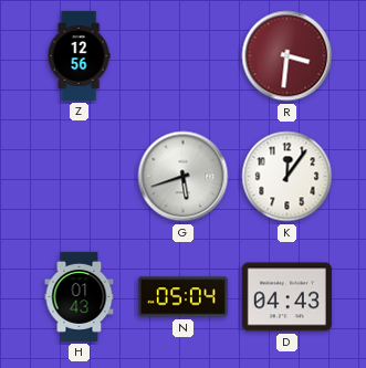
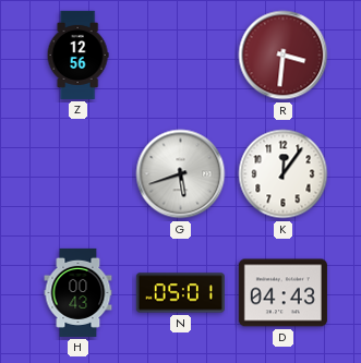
H: 01:43 -> 00:43
N: 05:04 -> 05:01
